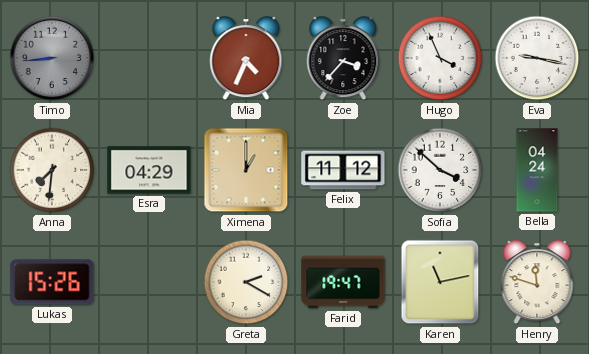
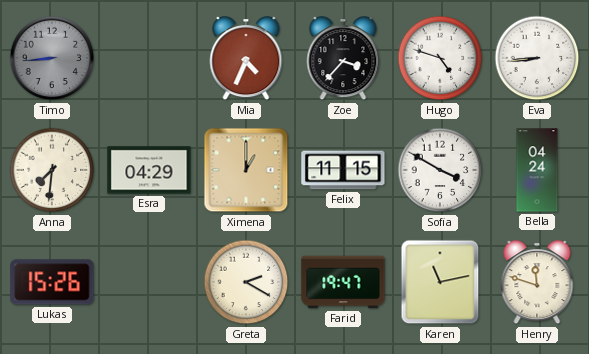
Hugo: 3:56 -> 4:48
Eva: 9:17 -> 8:44
Felix: 11:12 -> 11:15
Sofia: 3:52 -> 3:50
